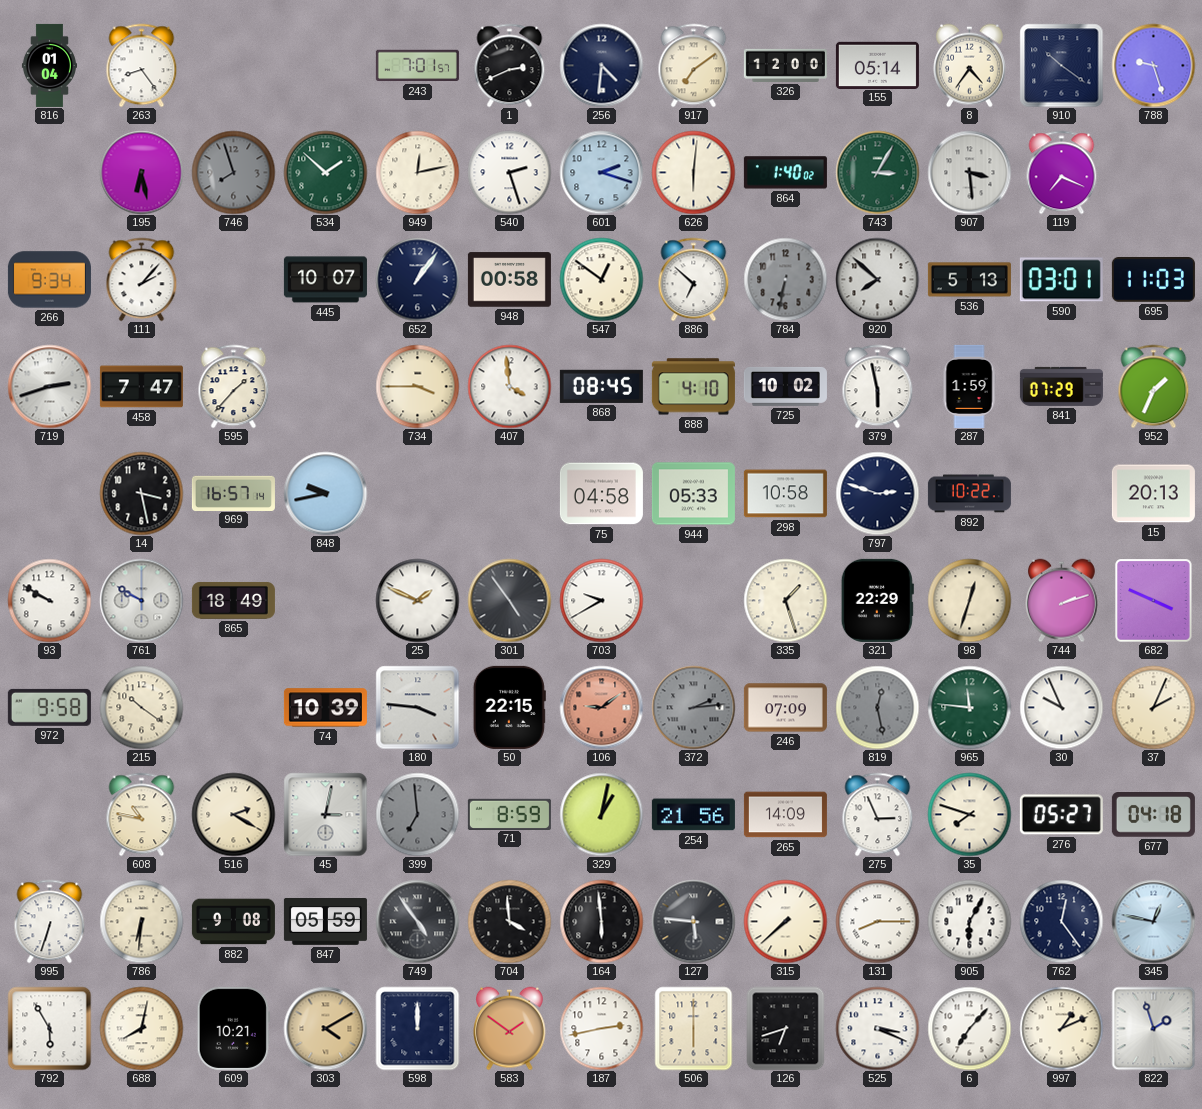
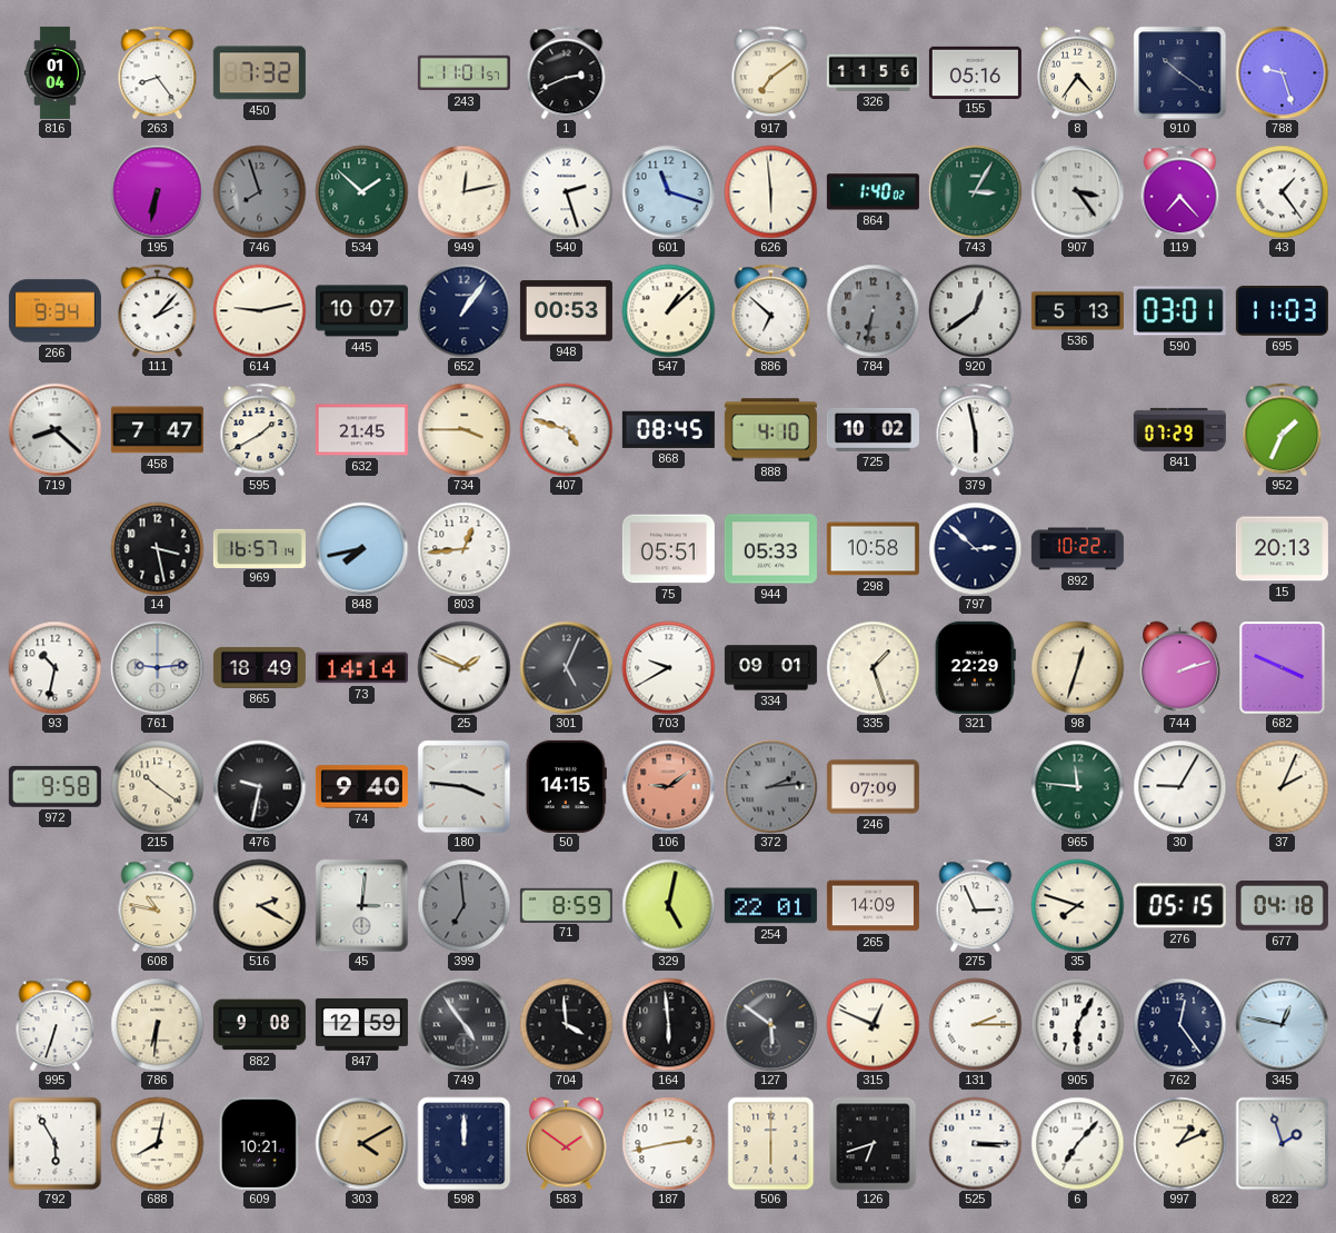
450: none -> 7:32
243: 7:01 -> 11:01
256: 4:31 -> none
326: 12:00 -> 11:56
155: 05:14 -> 05:16
195: 6:28 -> 6:32
601: 2:18 -> 11:18
626: 6:01 -> 5:59
907: 3:29 -> 3:24
119: 7:19 -> 7:23
43: none -> 1:24
614: none -> 9:13
948: 00:58 -> 00:53
547: 12:51 -> 1:08
920: 7:52 -> 12:39
719: 2:42 -> 8:22
595: 1:37 -> 1:40
632: none -> 21:45
407: 3:59 -> 4:48
287: 1:59 -> none
848: 9:43 -> 7:43
803: none -> 12:44
75: 04:58 -> 05:51
797: 2:48 -> 2:52
93: 9:50 -> 10:32
761: 9:50 -> 9:14
73: none -> 14:14
301: 4:54 -> 5:04
334: none -> 09:01
476: none -> 9:32
74: 10:39 -> 9:40
50: 22:15 -> 14:15
819: 12:28 -> none
30: 9:56 -> 9:05
45: 3:02 -> 3:01
329: 1:02 -> 5:02
254: 21:56 -> 22:01
276: 05:27 -> 05:15
847: 05:59 -> 12:59
127: 5:46 -> 5:51
315: 7:38 -> 12:49
131: 8:15 -> 2:15
525: 3:19 -> 3:15
